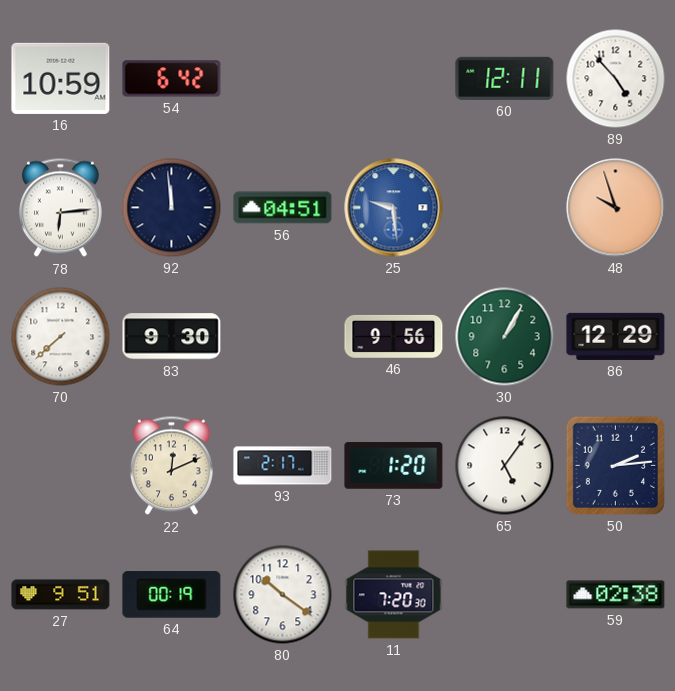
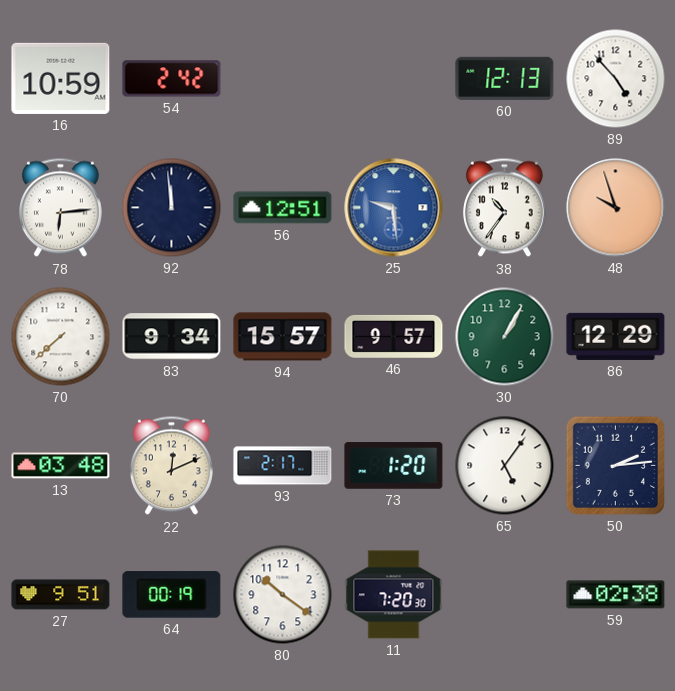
54: 6:42 -> 2:42
60: 12:11 -> 12:13
56: 04:51 -> 12:51
38: none -> 10:36
83: 9:30 -> 9:34
94: none -> 15:57
46: 9:56 -> 9:57
13: none -> 03:48
